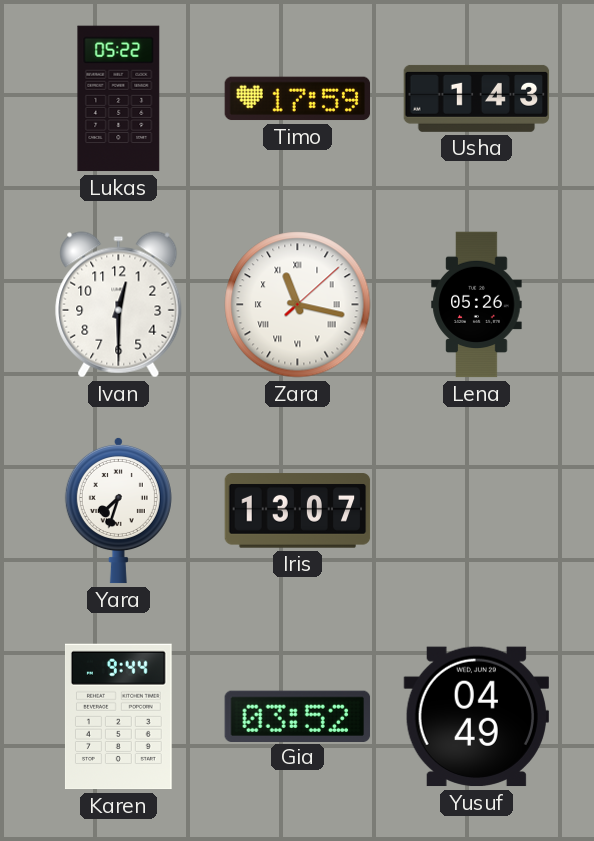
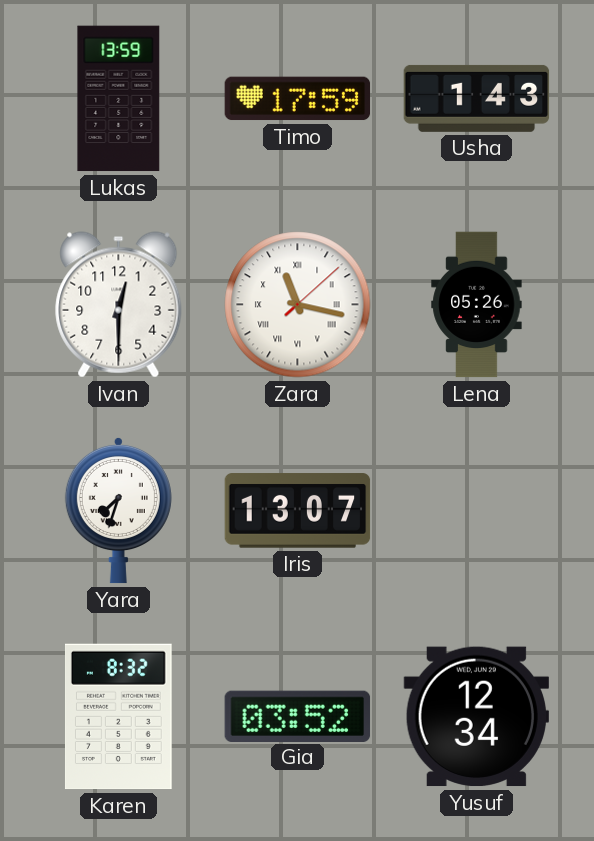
Lukas: 05:22 -> 13:59
Karen: 9:44 -> 8:32
Yusuf: 04:49 -> 12:34
